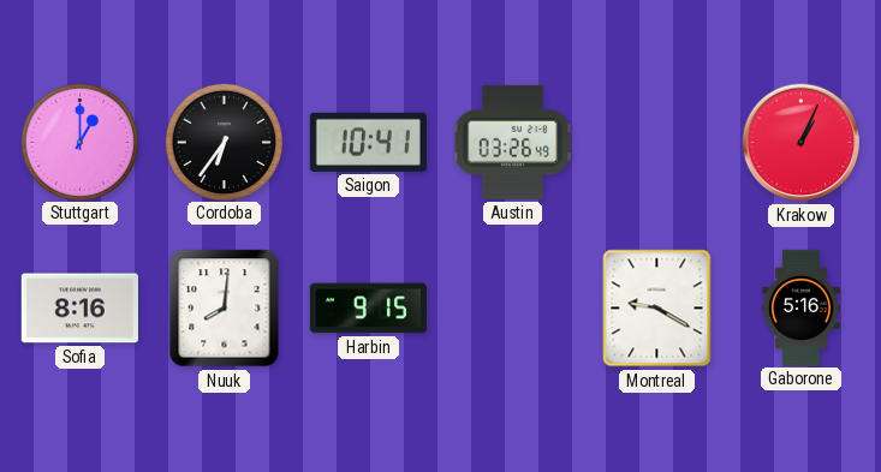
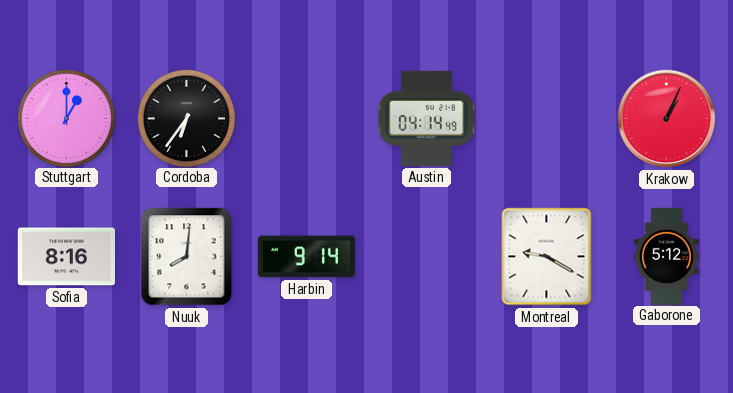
Saigon: 10:41 -> none
Austin: 03:26 -> 04:14
Harbin: 9:15 -> 9:14
Gaborone: 5:16 -> 5:12
